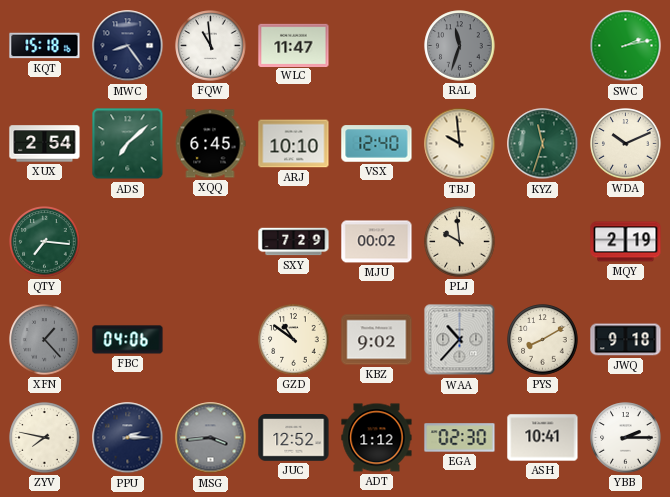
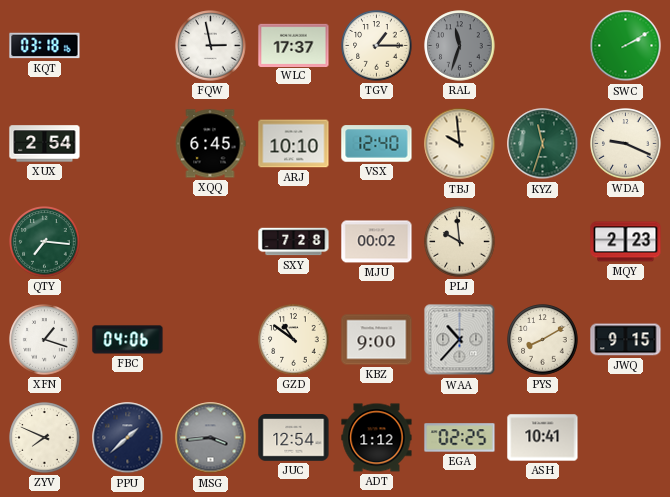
KQT: 15:18 -> 03:18
MWC: 8:24 -> none
FQW: 10:59 -> 2:58
WLC: 11:47 -> 17:37
TGV: none -> 1:15
SWC: 2:13 -> 2:10
ADS: 7:08 -> none
WDA: 10:11 -> 9:19
SXY: 7:29 -> 7:28
MQY: 2:19 -> 2:23
XFN: 1:23 -> 1:18
XFN dial: grey -> white
KBZ: 9:02 -> 9:00
JWQ: 9:18 -> 9:15
ZYV: 7:47 -> 7:49
PPU: 2:15 -> 1:38
JUC: 12:52 -> 12:54
EGA: 02:30 -> 02:25
YBB: 2:15 -> none
